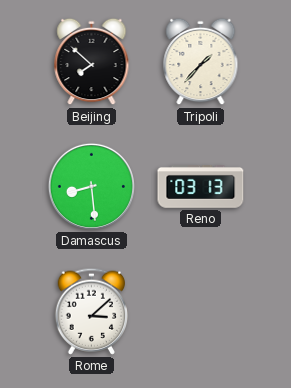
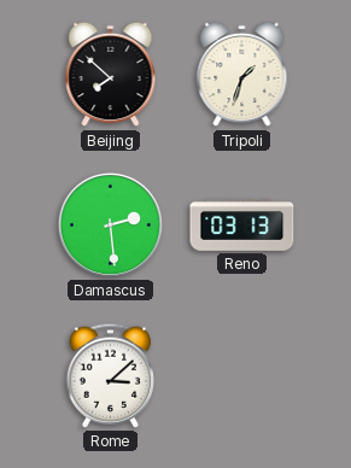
Tripoli: 1:37 -> 1:33
Damascus: 8:29 -> 2:29
